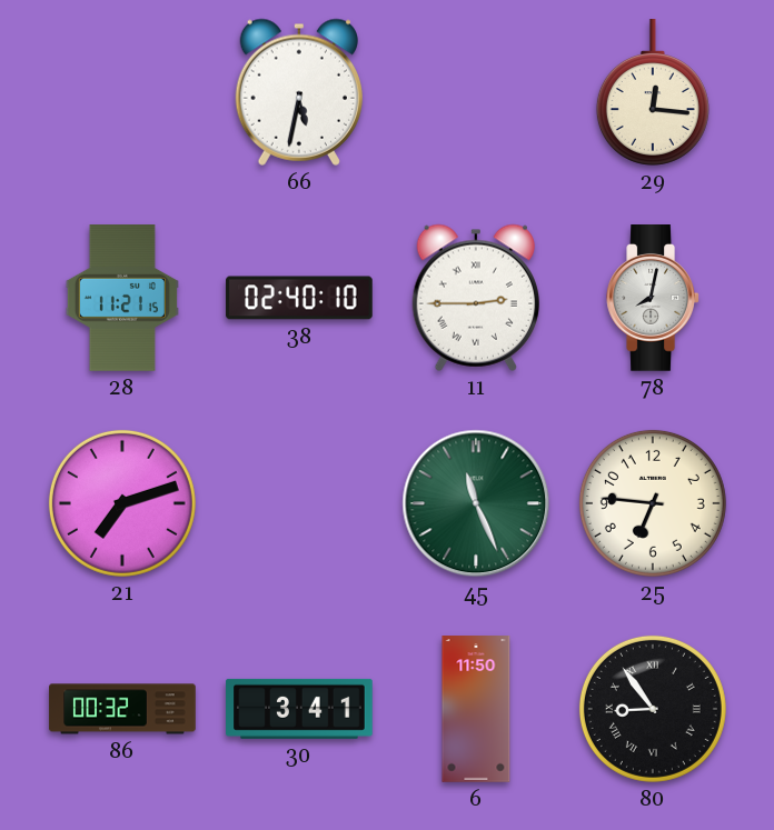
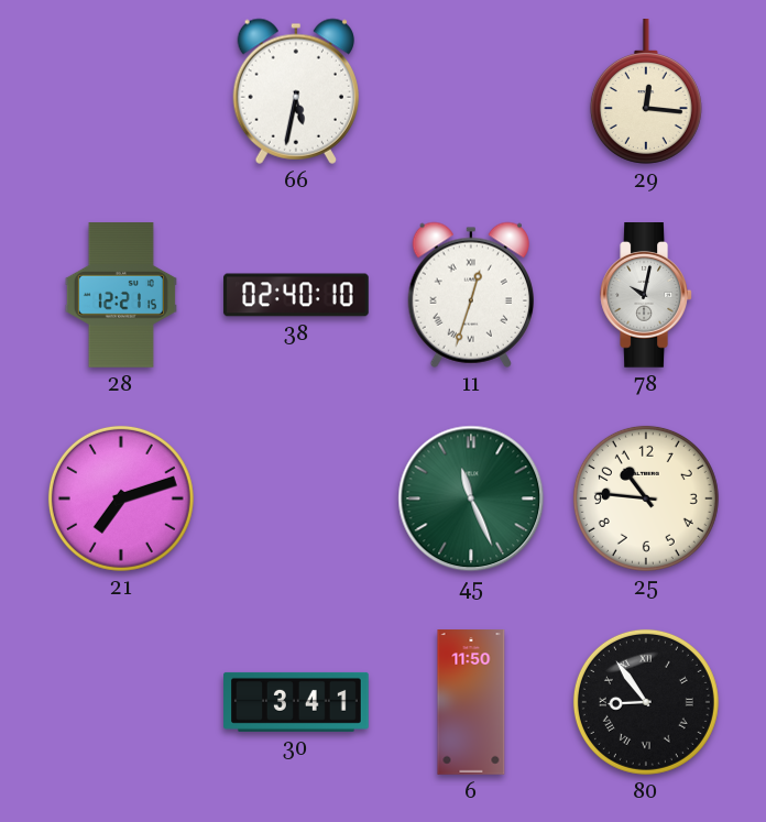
28: 11:21 -> 12:21
11: 2:45 -> 12:33
78: 8:02 -> 10:02
25: 6:46 -> 10:46
86: 00:32 -> none
